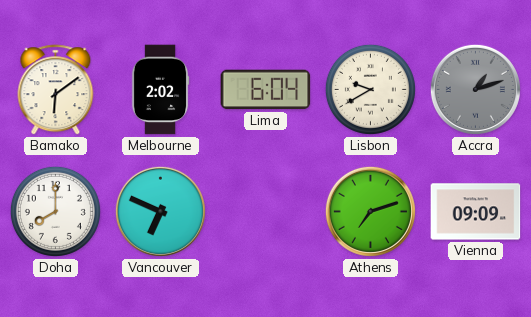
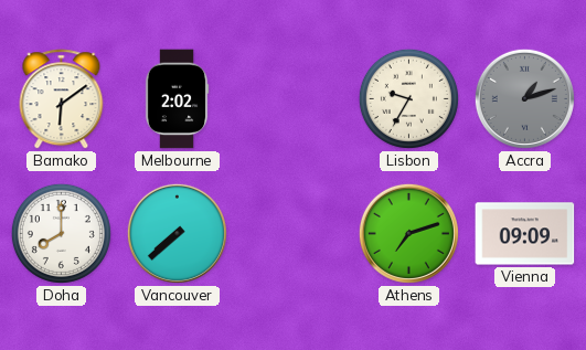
Lima: 6:04 -> none
Lisbon: 9:40 -> 9:35
Vancouver: 6:49 -> 7:38
